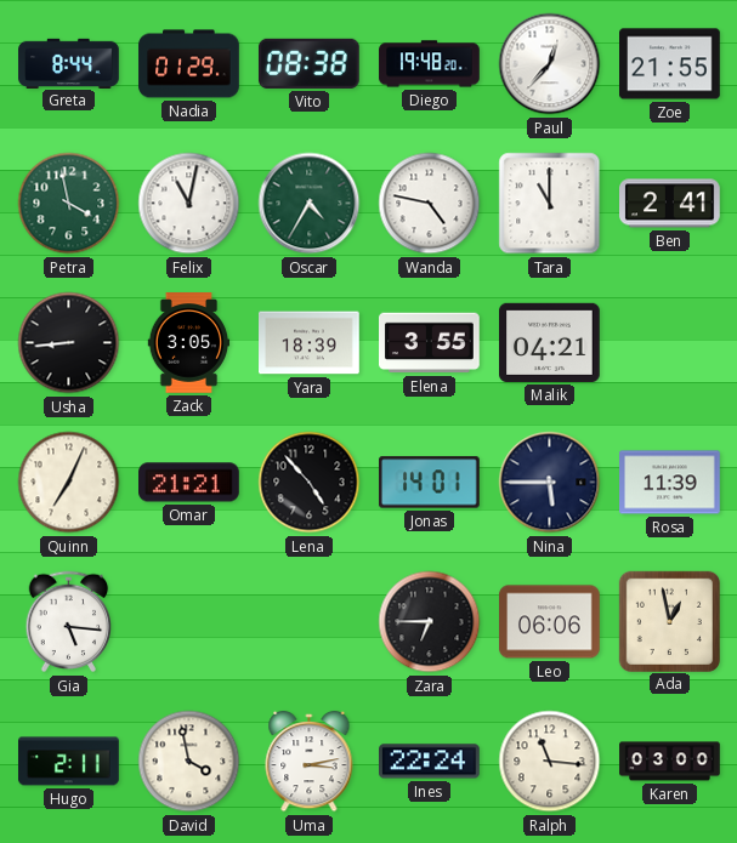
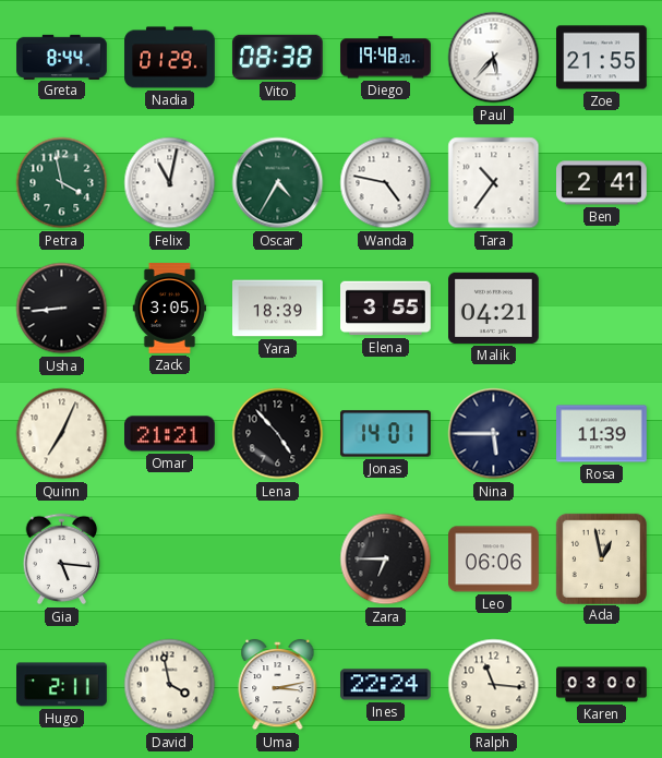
Paul: 12:37 -> 5:37
Tara: 11:00 -> 10:36
